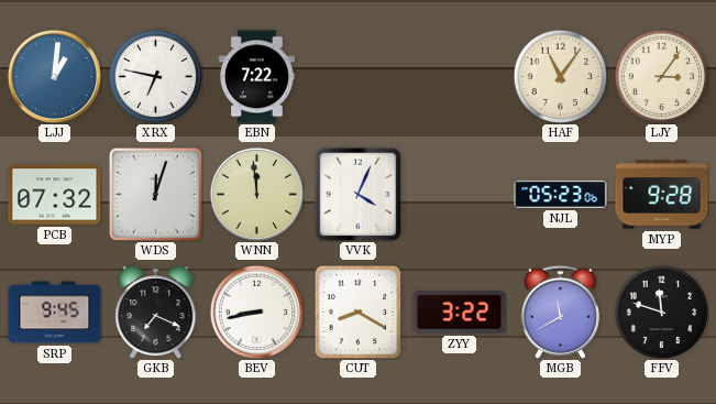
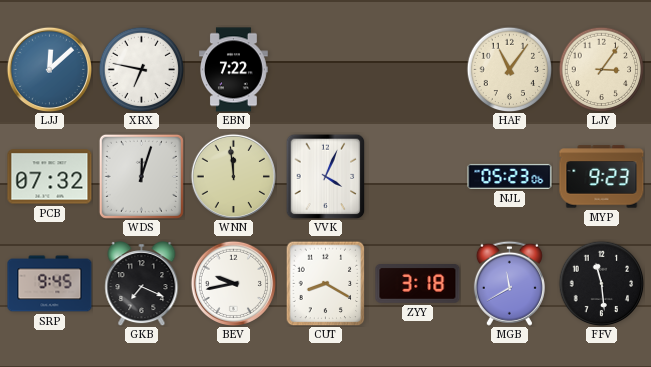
LJJ: 1:01 -> 12:08
MYP: 9:28 -> 9:23
BEV: 8:43 -> 9:43
ZYY: 3:22 -> 3:18
FFV: 11:48 -> 11:29
